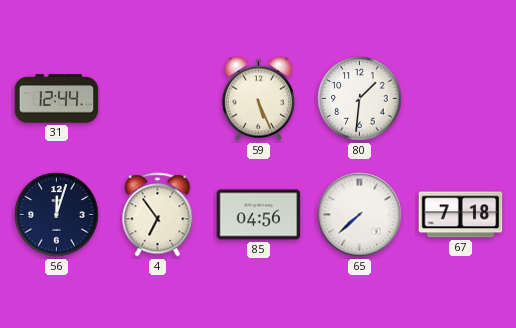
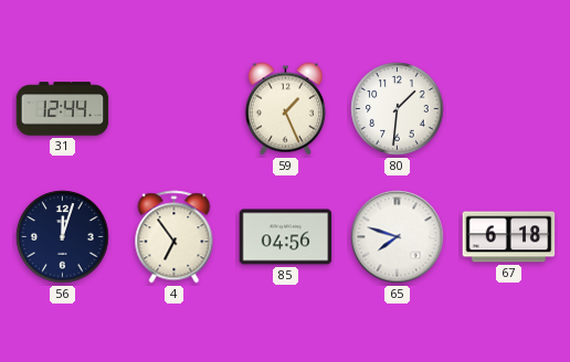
59: 5:26 -> 1:26
65: 7:38 -> 7:48
67: 7:18 -> 6:18
